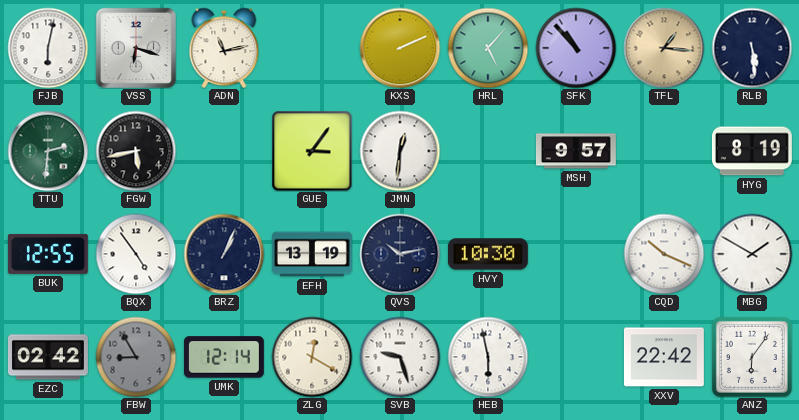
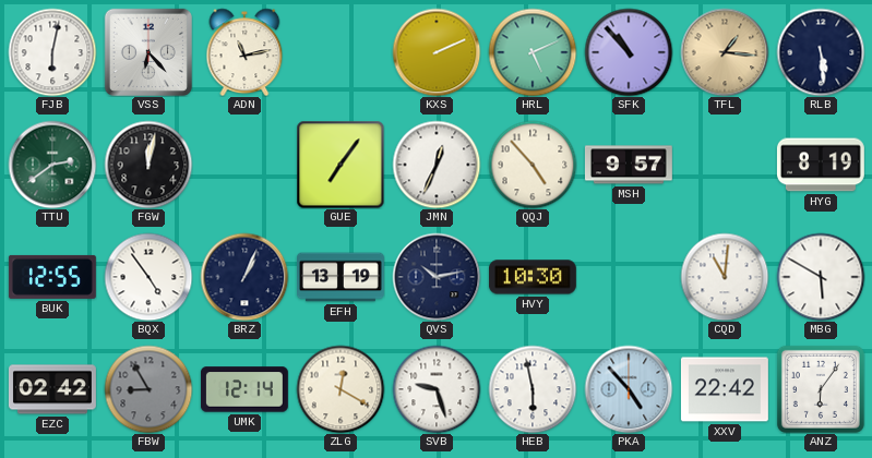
VSS: 6:18 -> 6:23
HRL: 5:07 -> 5:11
TTU: 2:31 -> 2:39
FGW: 5:43 -> 12:02
GUE: 3:06 -> 7:06
JMN: 12:31 -> 12:34
QQJ: none -> 4:53
CQD: 10:19 -> 11:01
MBG: 1:50 -> 5:50
PKA: none -> 4:53
